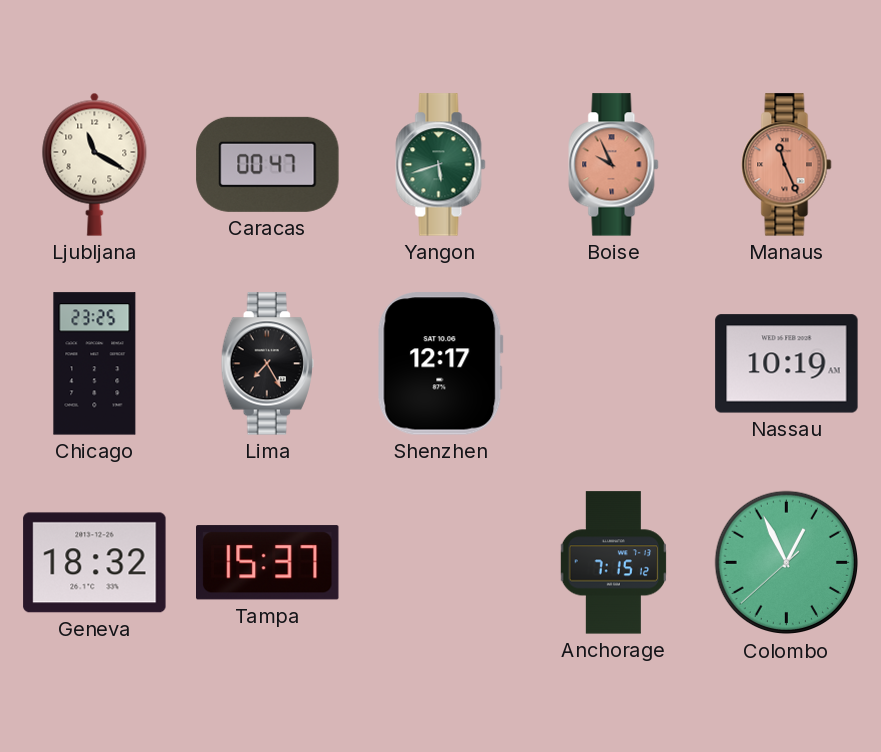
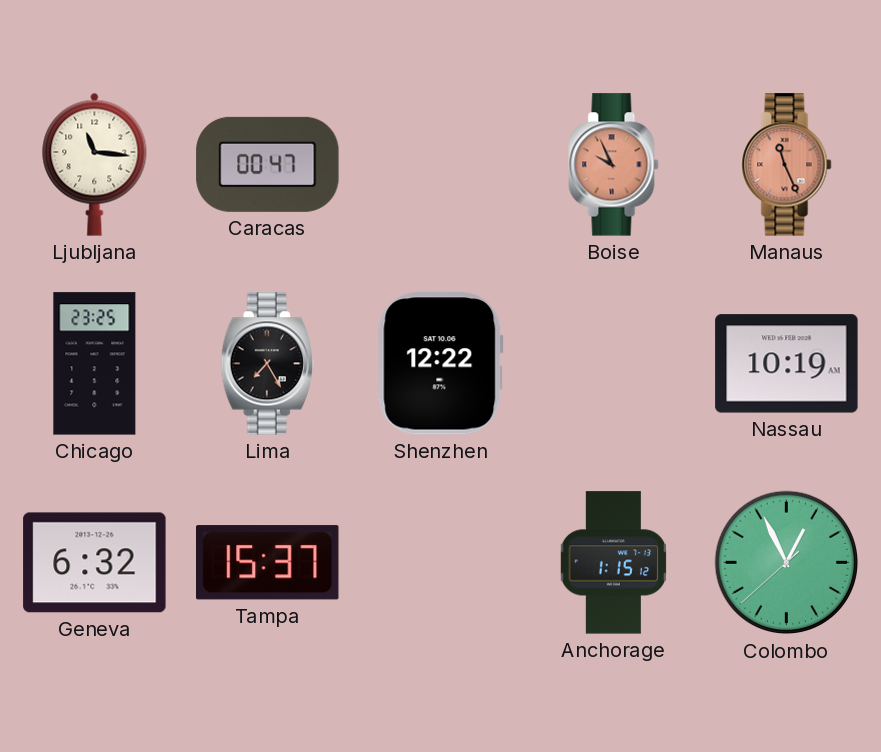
Ljubljana: 11:20 -> 11:16
Yangon: 5:42 -> none
Shenzhen: 12:17 -> 12:22
Geneva: 18:32 -> 6:32
Anchorage: 7:15 -> 1:15
